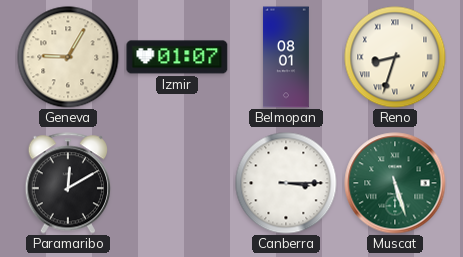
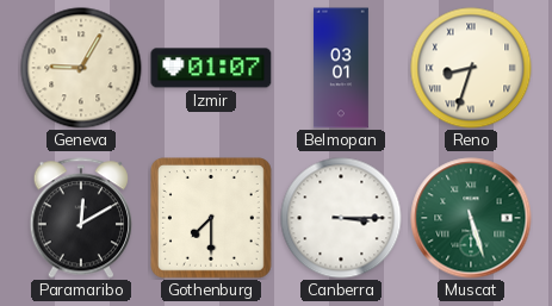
Belmopan: 08:01 -> 03:01
Gothenburg: none -> 7:30
